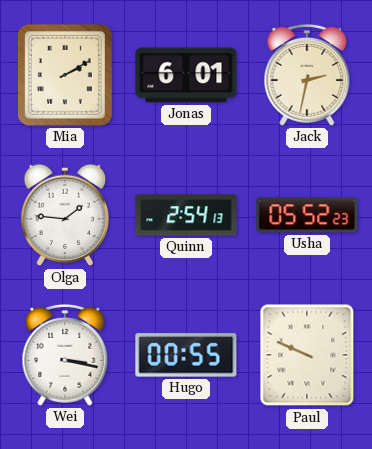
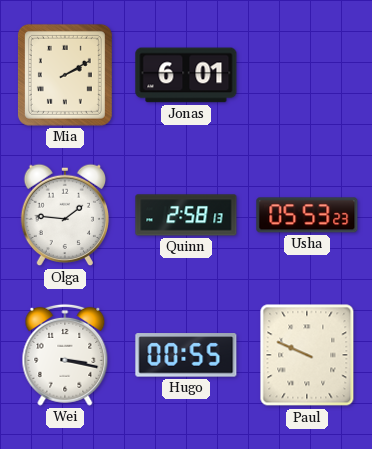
Jack: 2:32 -> none
Quinn: 2:54 -> 2:58
Usha: 05:52 -> 05:53
